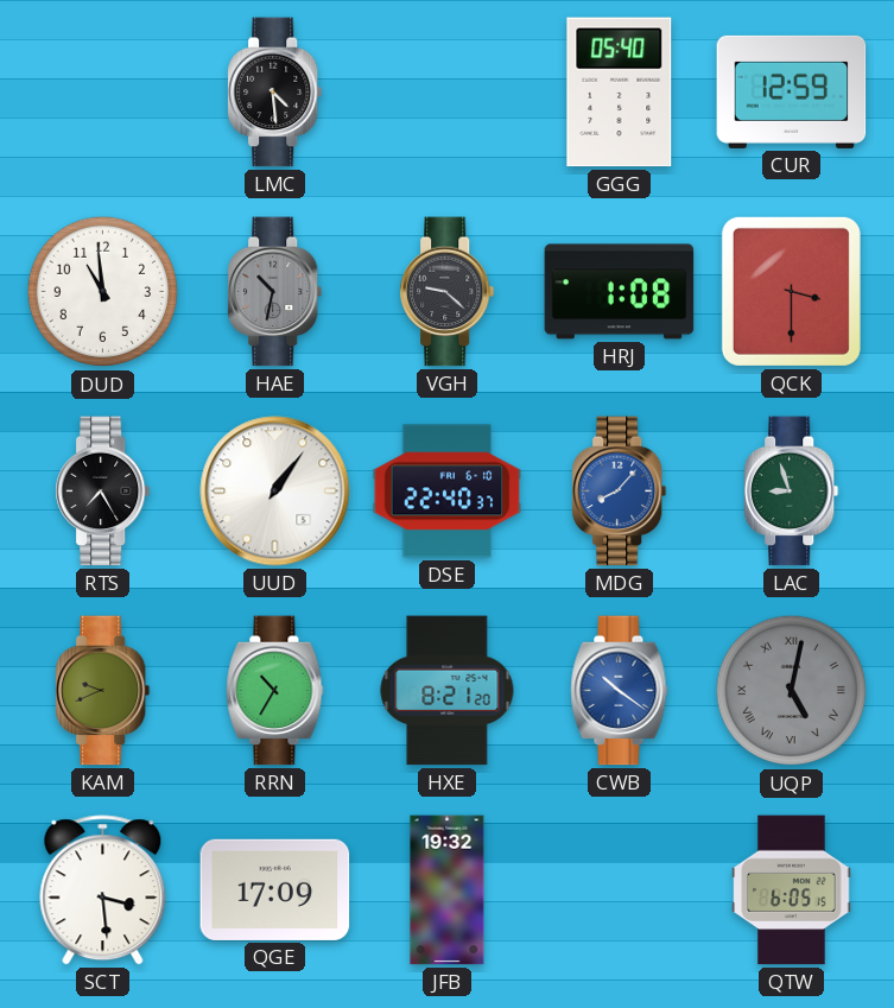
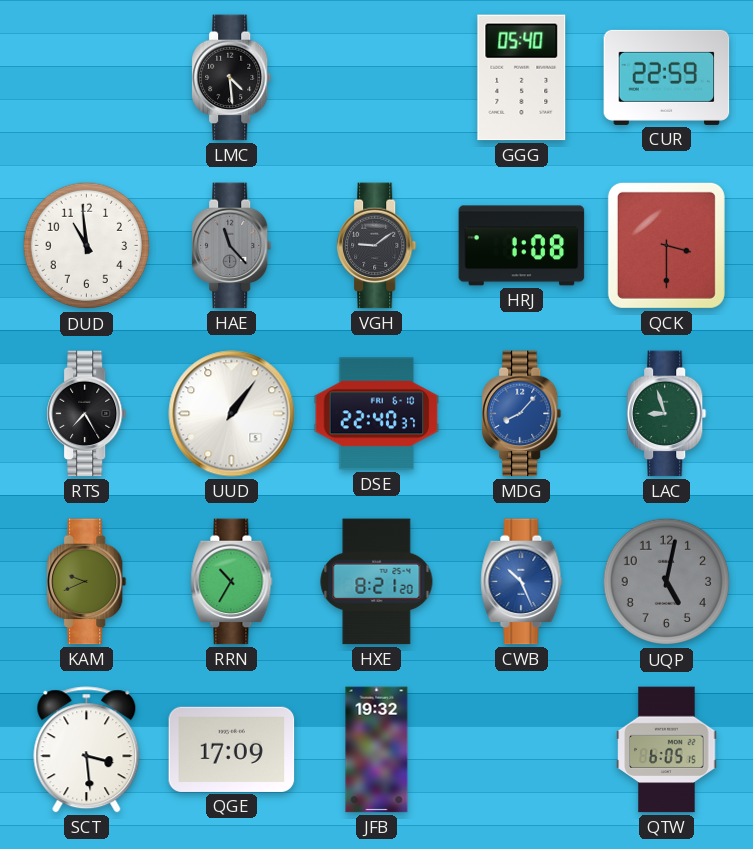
CUR: 12:59 -> 22:59
HAE: 10:32 -> 11:23
VGH: 9:22 -> 9:09
CWB: 10:21 -> 10:26
UQP numerals: Roman -> Arabic
